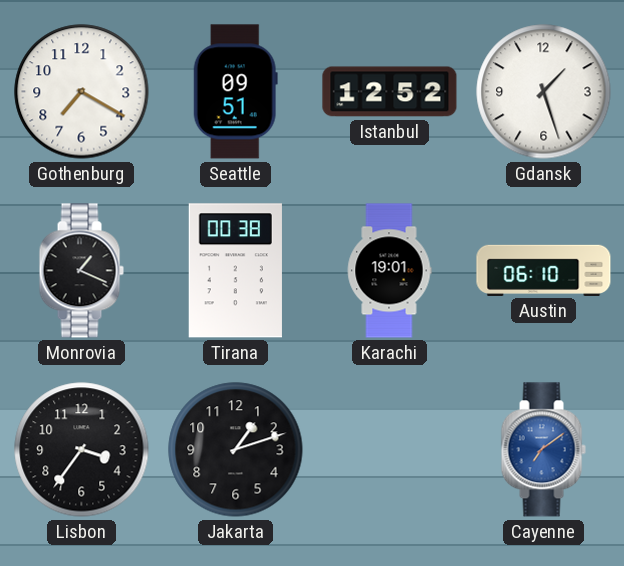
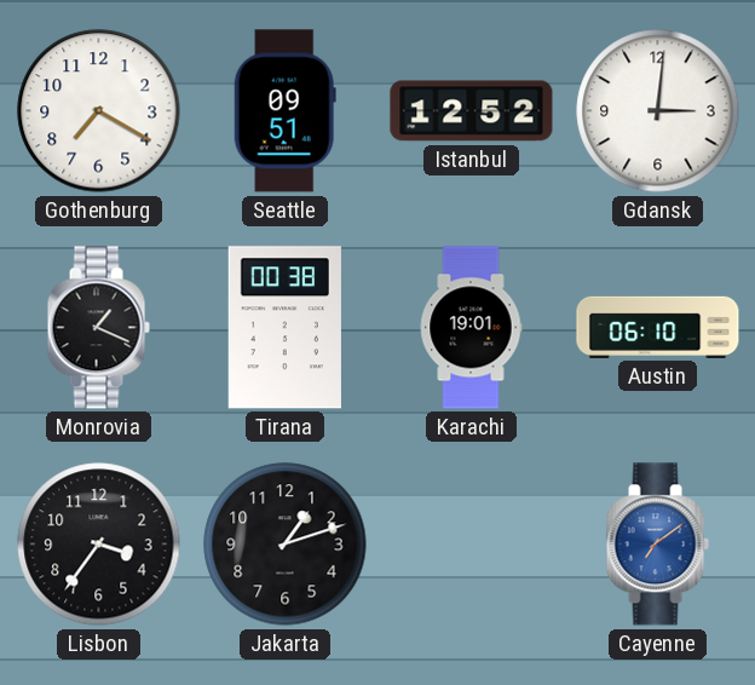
Gdansk: 1:27 -> 3:01
